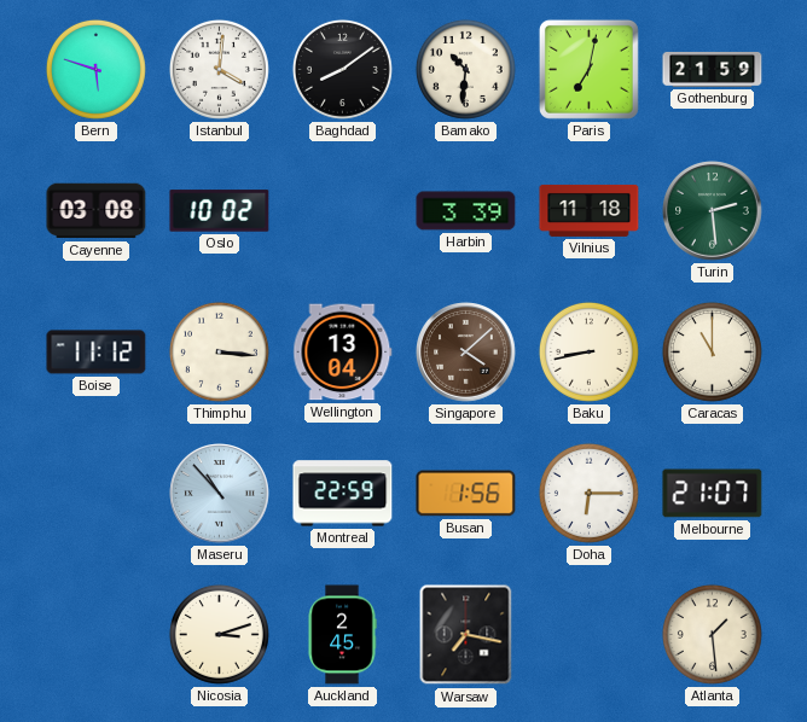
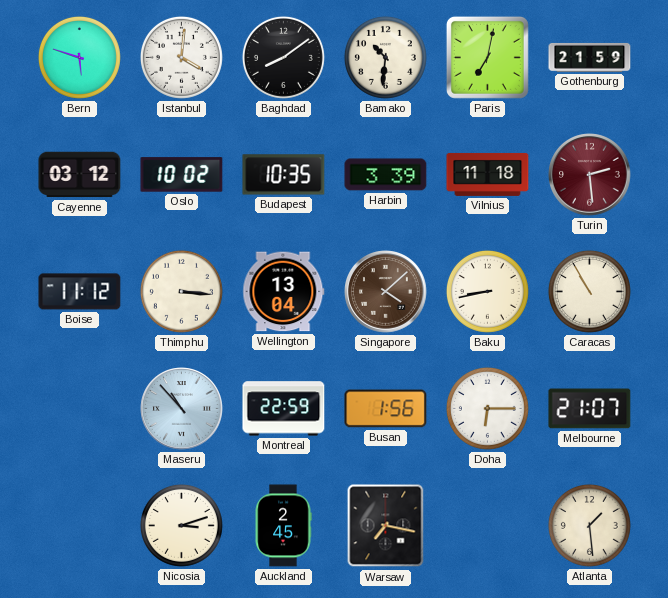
Cayenne: 03:08 -> 03:12
Budapest: none -> 10:35
Turin dial: green -> burgundy
Caracas: 11:00 -> 10:55
